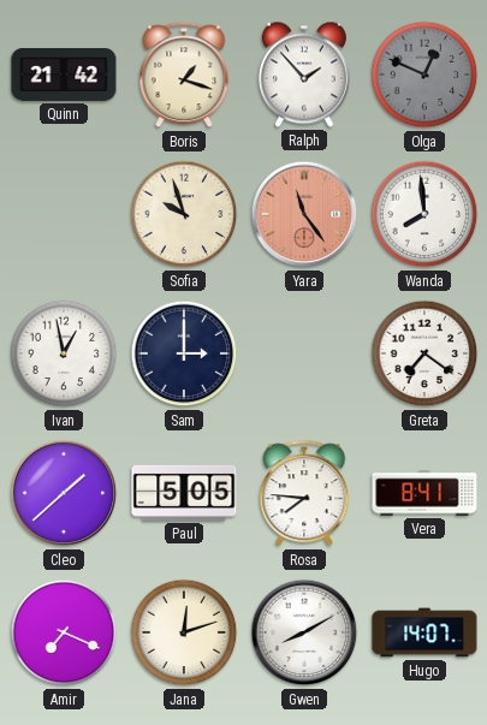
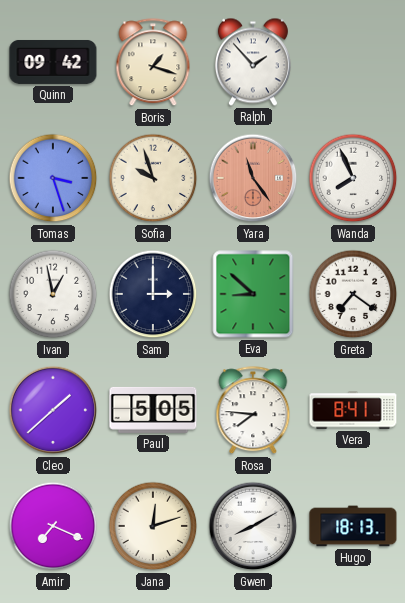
Quinn: 21:42 -> 09:42
Olga: 12:49 -> none
Tomas: none -> 3:27
Wanda: 7:59 -> 7:56
Eva: none -> 8:52
Hugo: 14:07 -> 18:13
